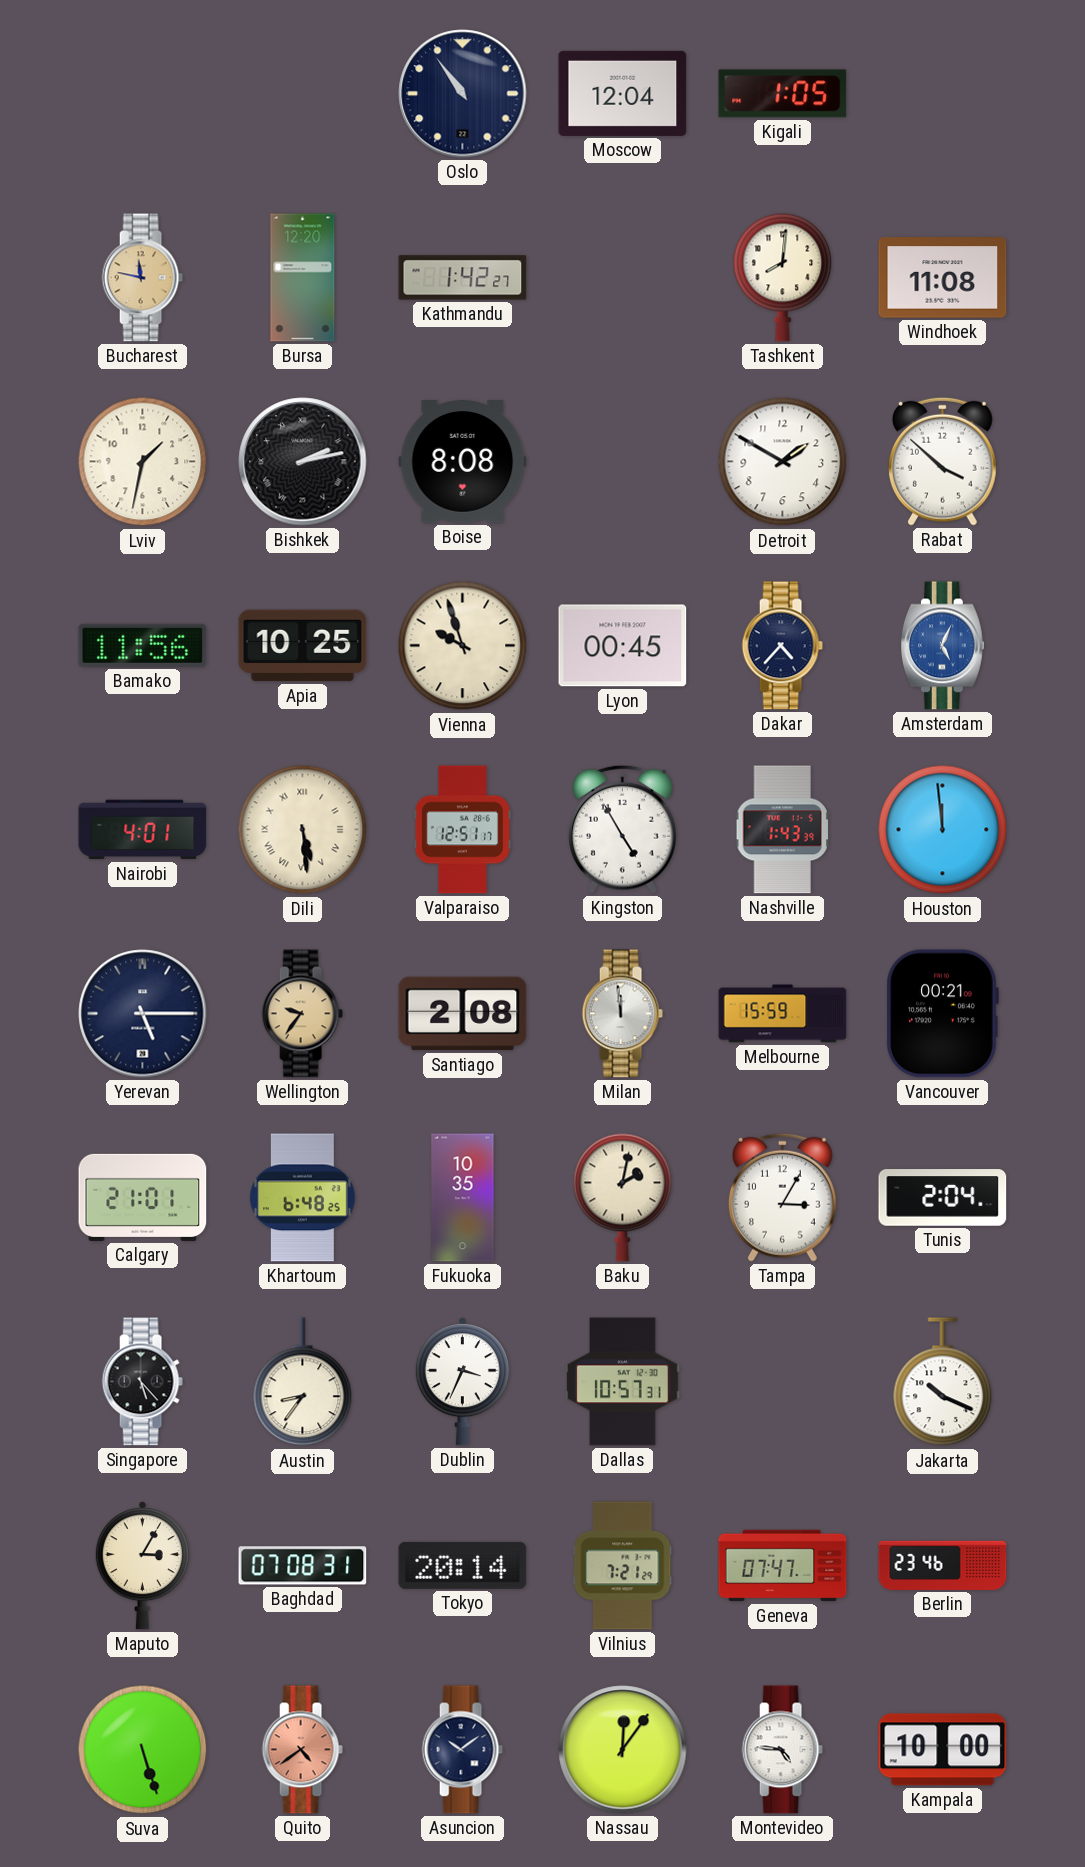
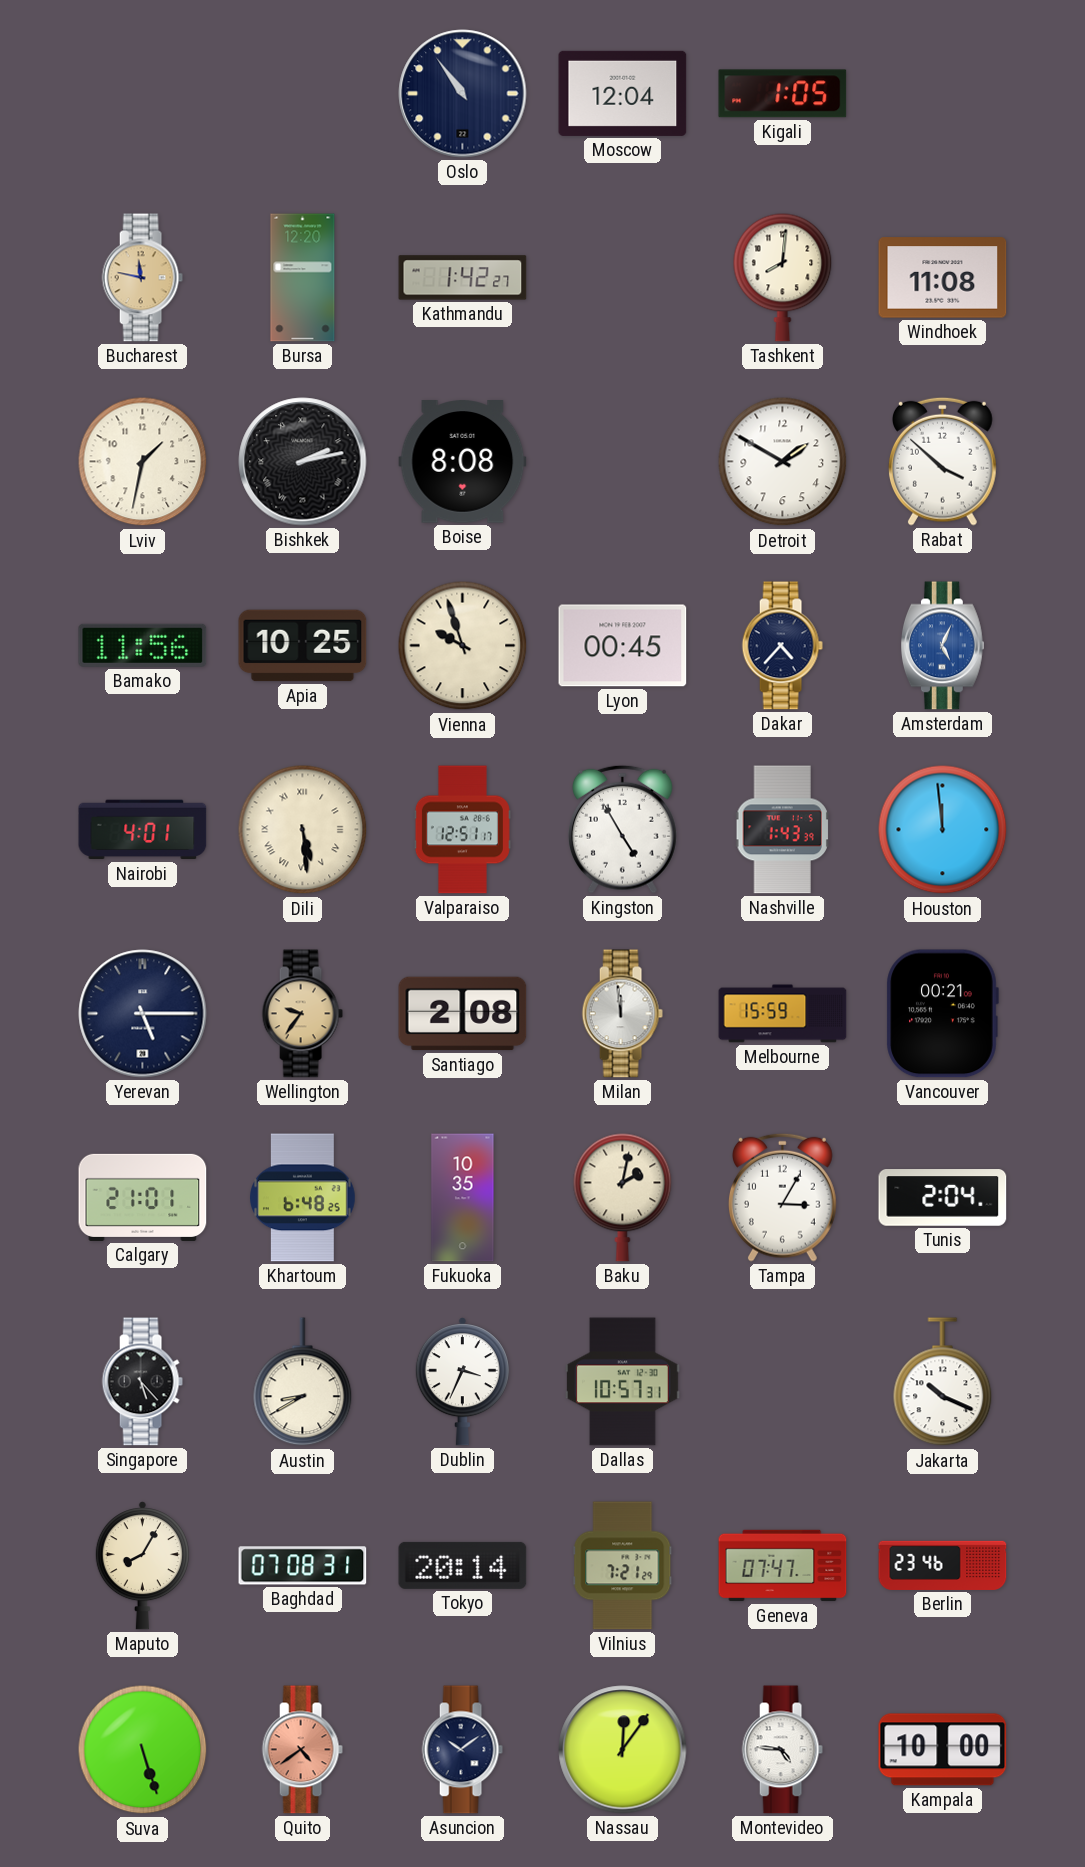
Austin: 8:36 -> 8:40
Maputo: 3:05 -> 8:05
